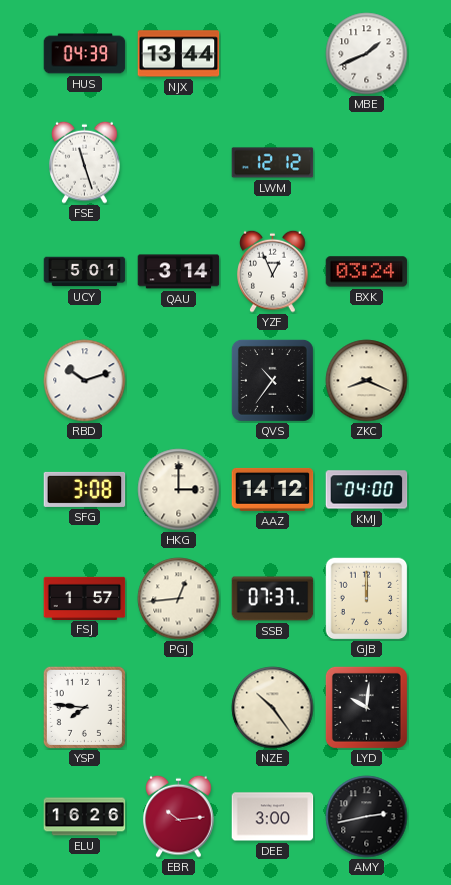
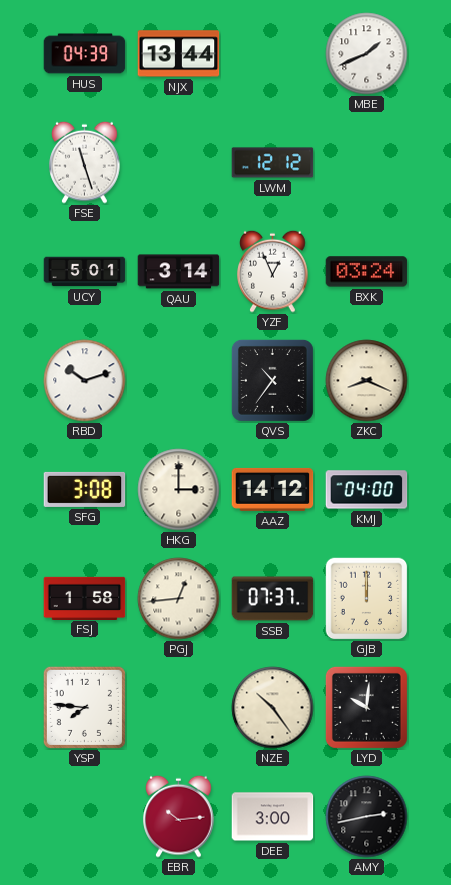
FSJ: 1:57 -> 1:58
ELU: 16:26 -> none
